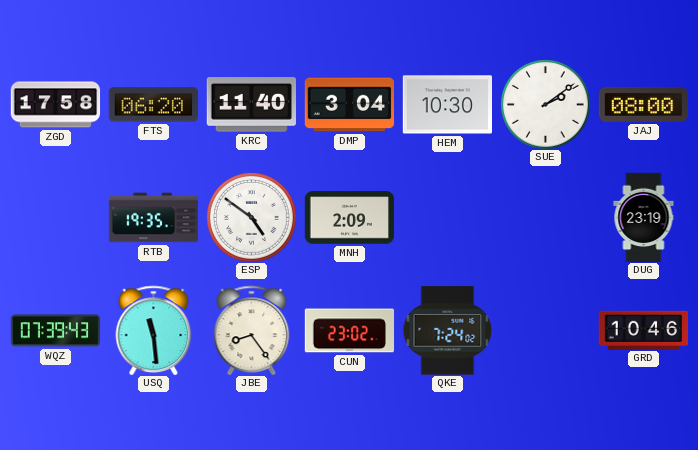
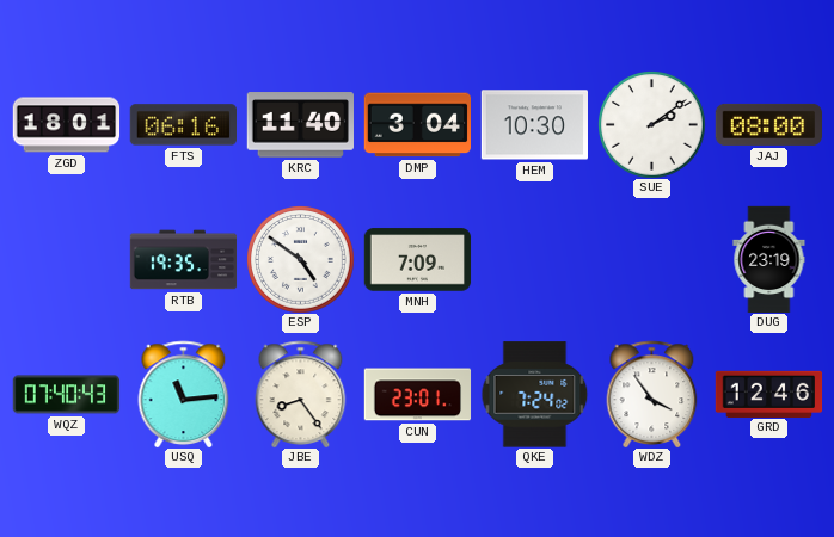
ZGD: 17:58 -> 18:01
FTS: 06:20 -> 06:16
MNH: 2:09 -> 7:09
WQZ: 07:39 -> 07:40
USQ: 11:29 -> 11:14
CUN: 23:02 -> 23:01
WDZ: none -> 3:54
GRD: 10:46 -> 12:46
